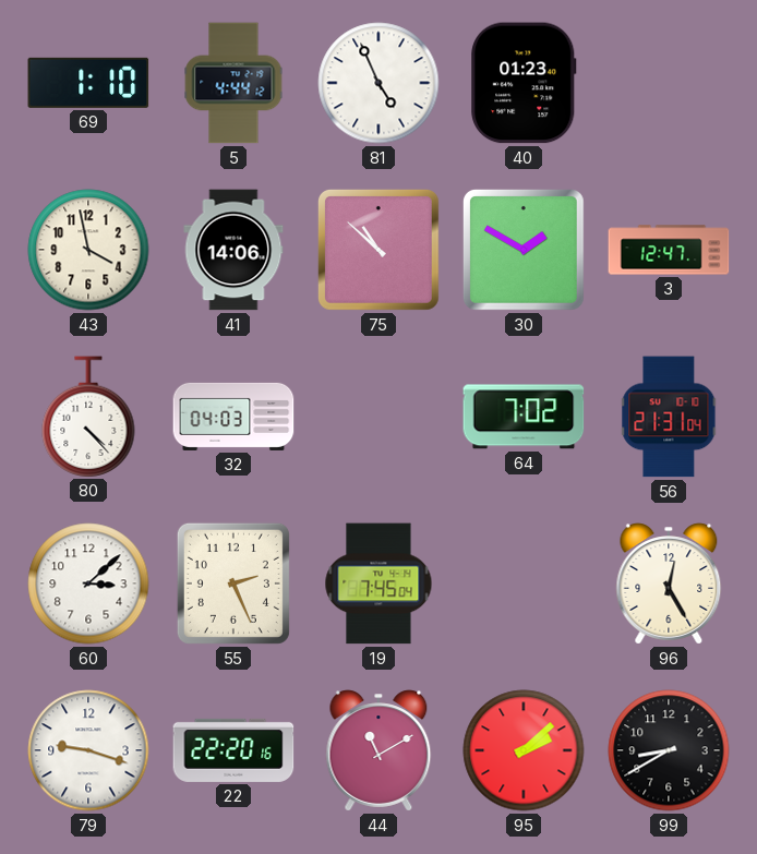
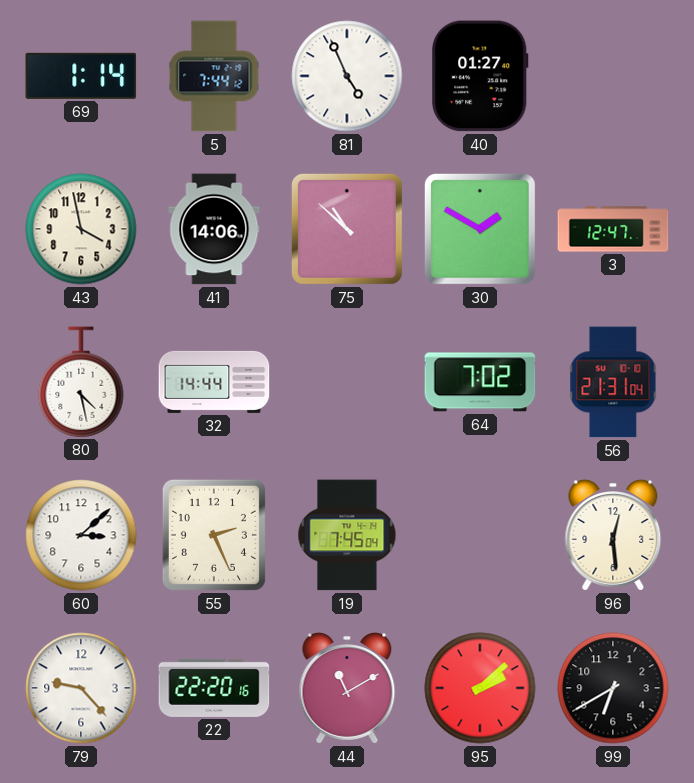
69: 1:10 -> 1:14
5: 4:44 -> 7:44
40: 01:23 -> 01:27
80: 4:23 -> 4:28
32: 04:03 -> 14:44
96: 12:25 -> 12:29
79: 9:18 -> 9:23
99: 8:40 -> 6:40
